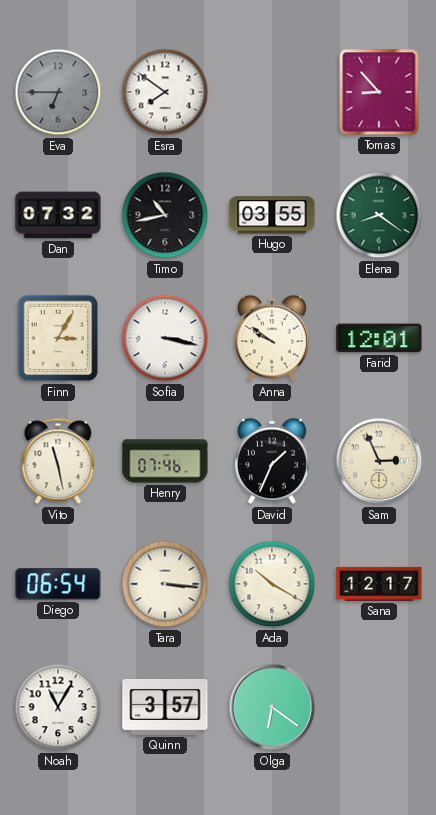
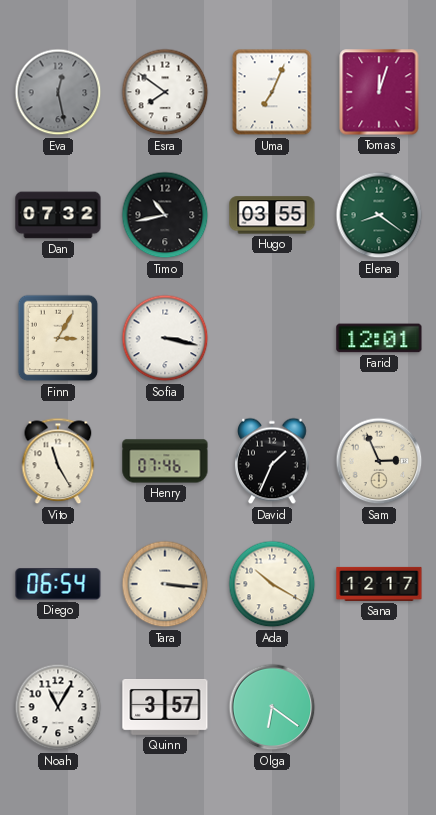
Eva: 6:45 -> 12:28
Uma: none -> 7:04
Tomas: 8:53 -> 12:03
Anna: 9:51 -> none
Vito: 11:28 -> 11:25
